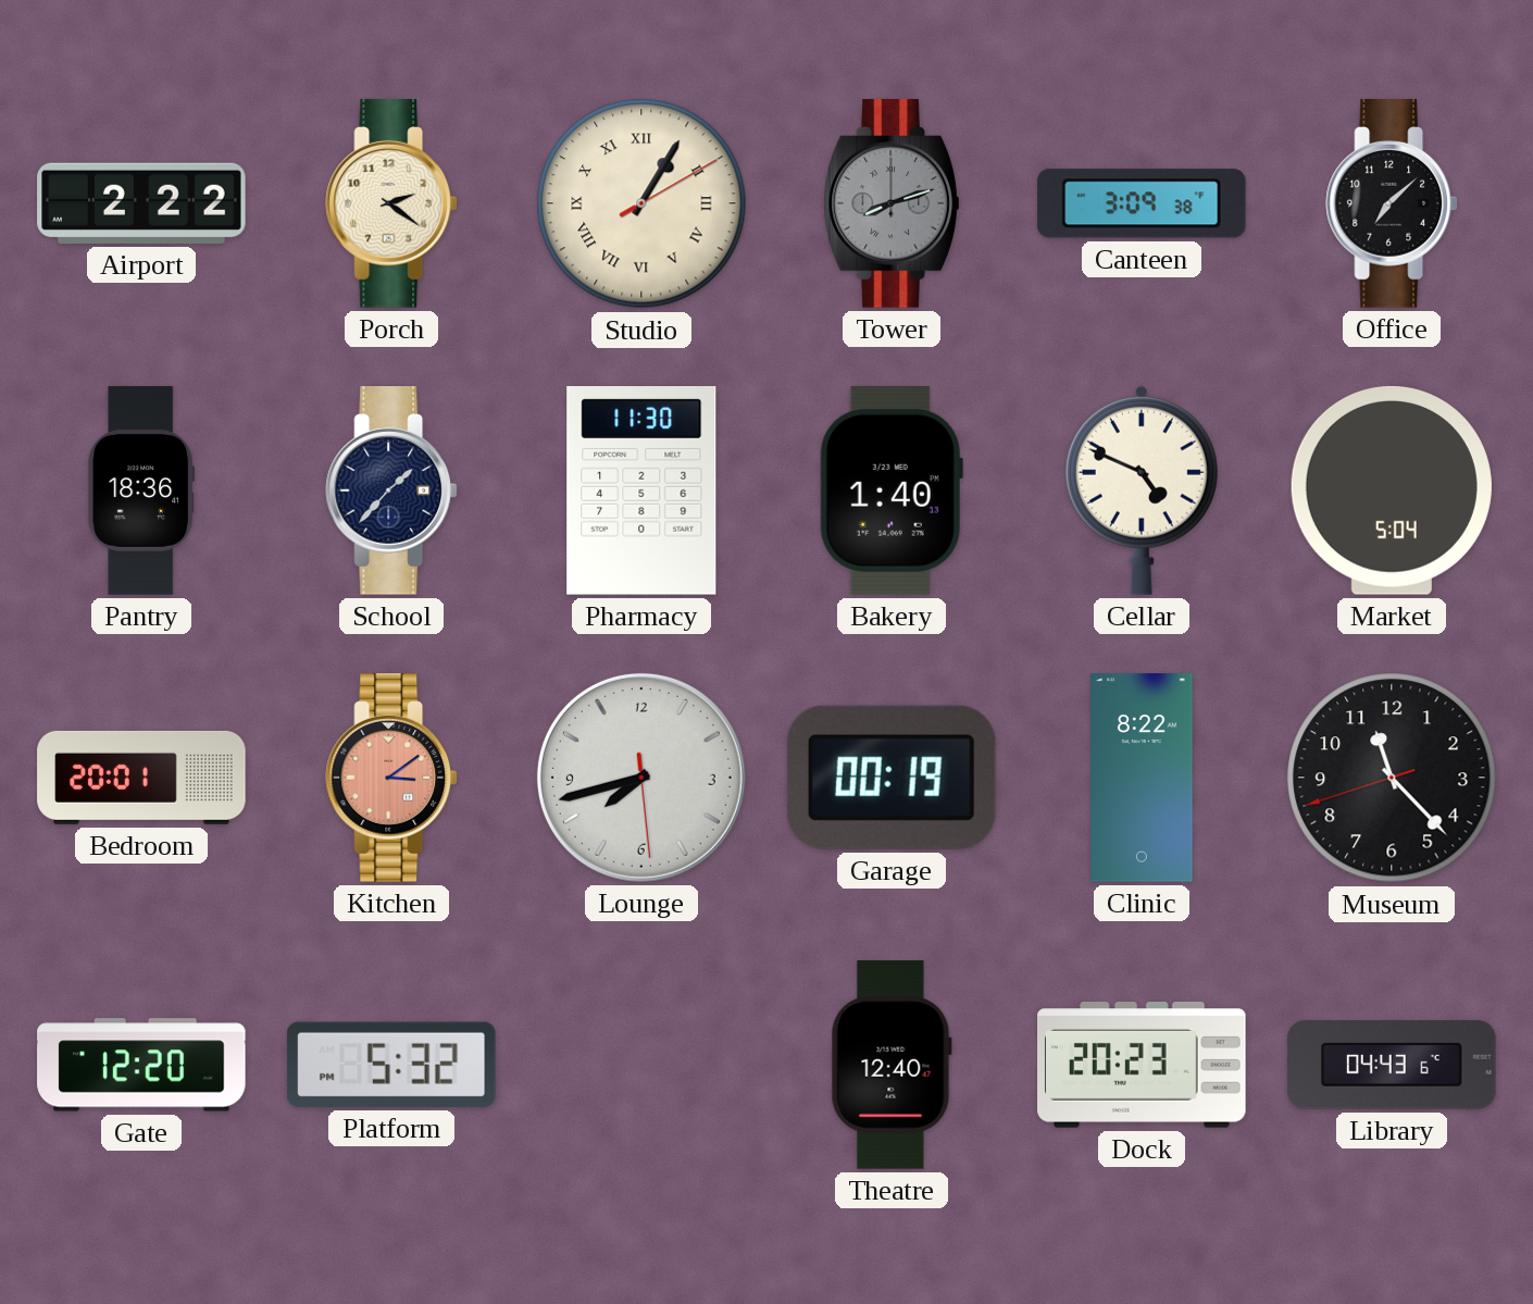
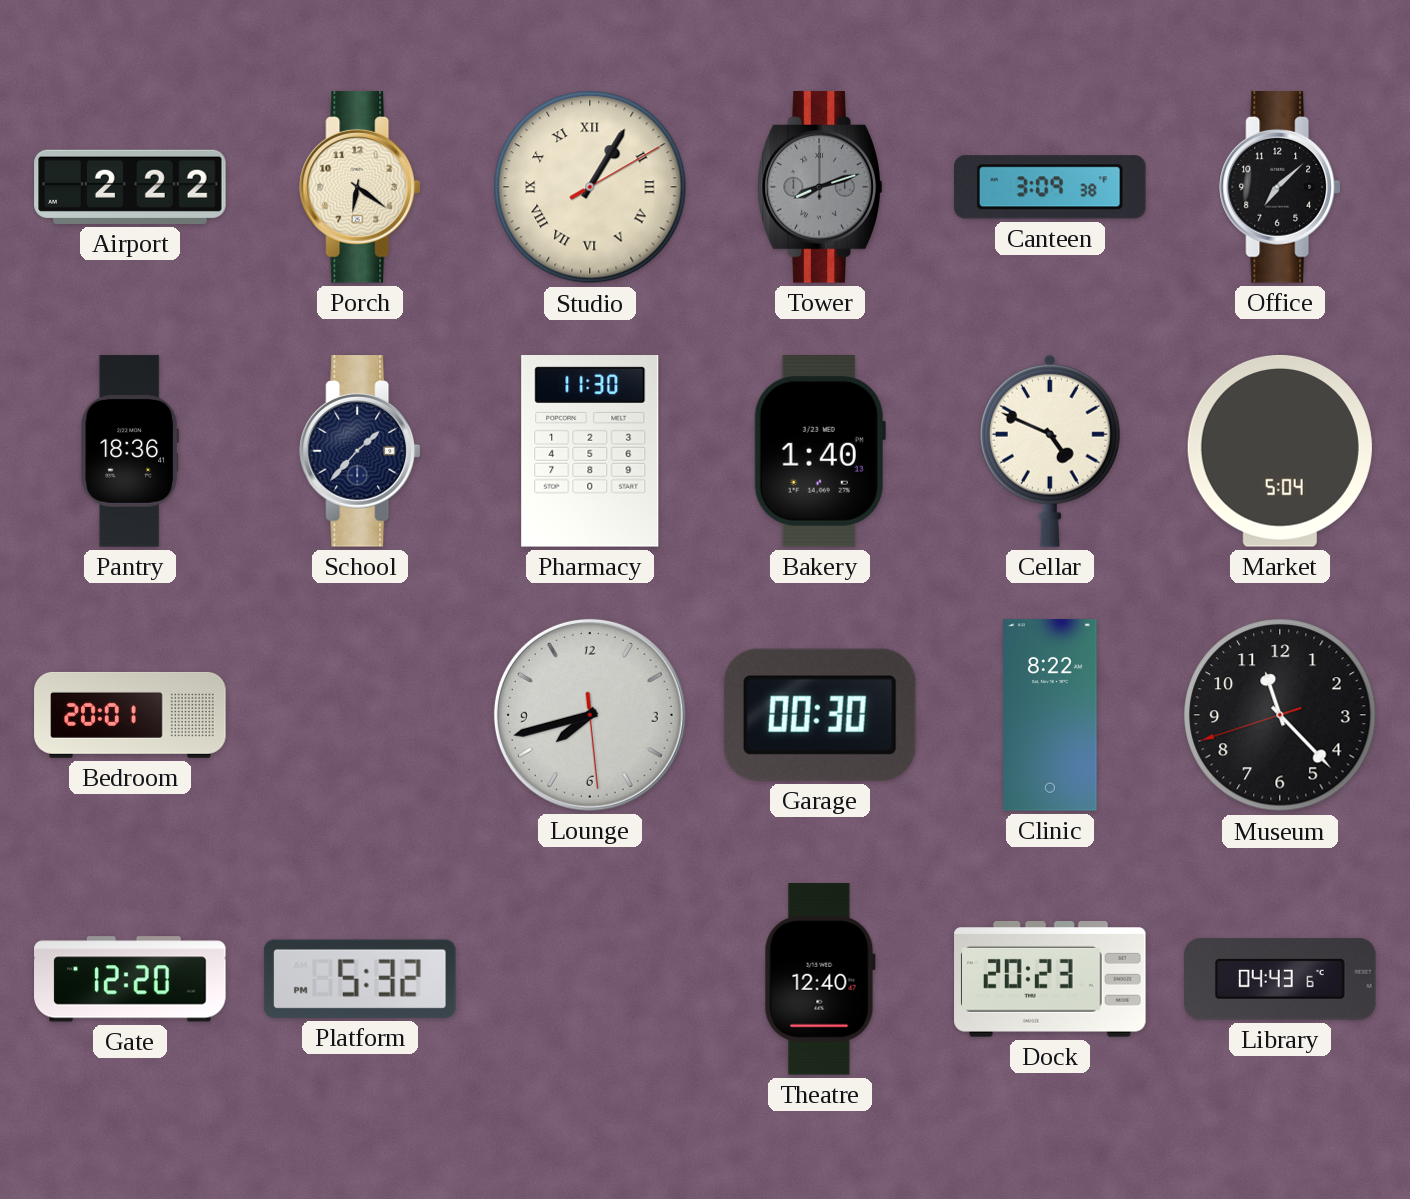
Porch: 2:21 -> 6:21
Kitchen: 3:09 -> none
Garage: 00:19 -> 00:30
